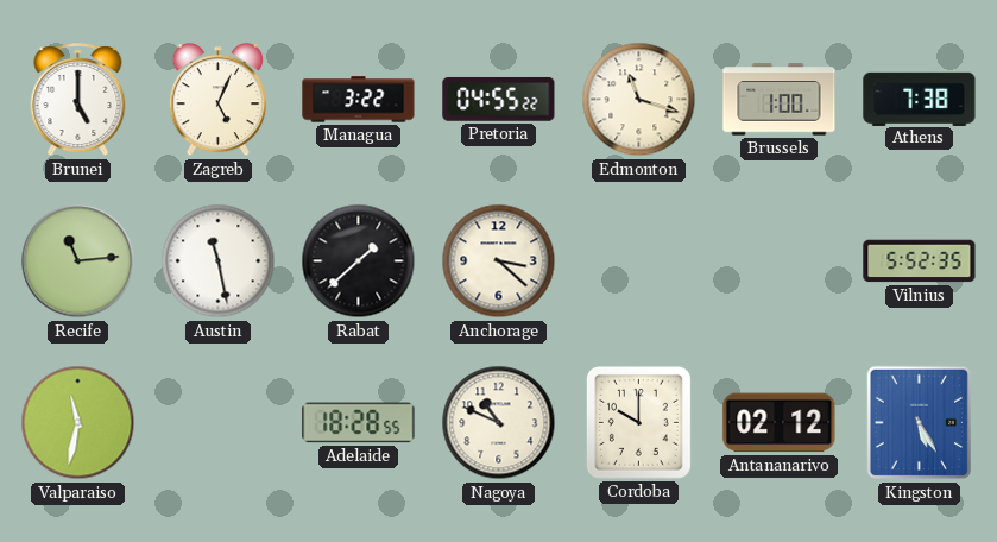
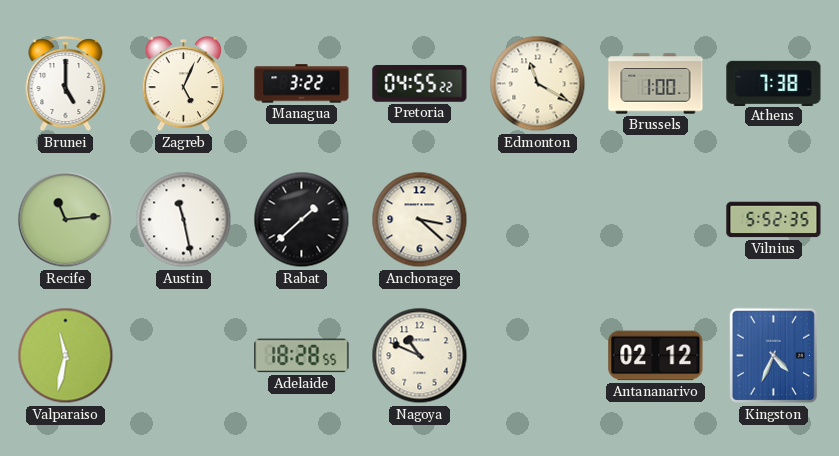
Edmonton: 11:18 -> 11:20
Cordoba: 10:00 -> none
Kingston: 5:25 -> 4:34
